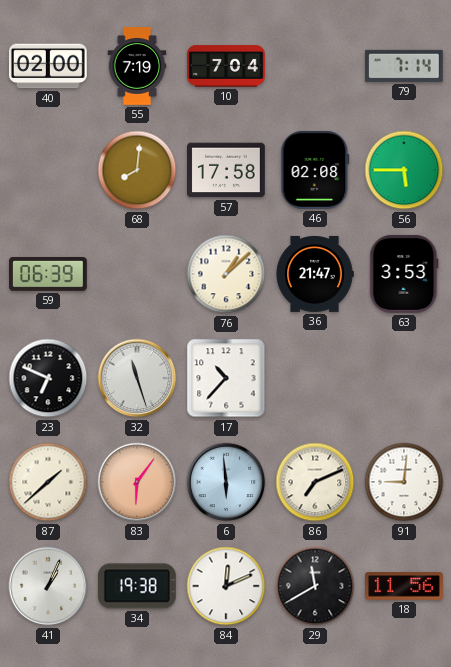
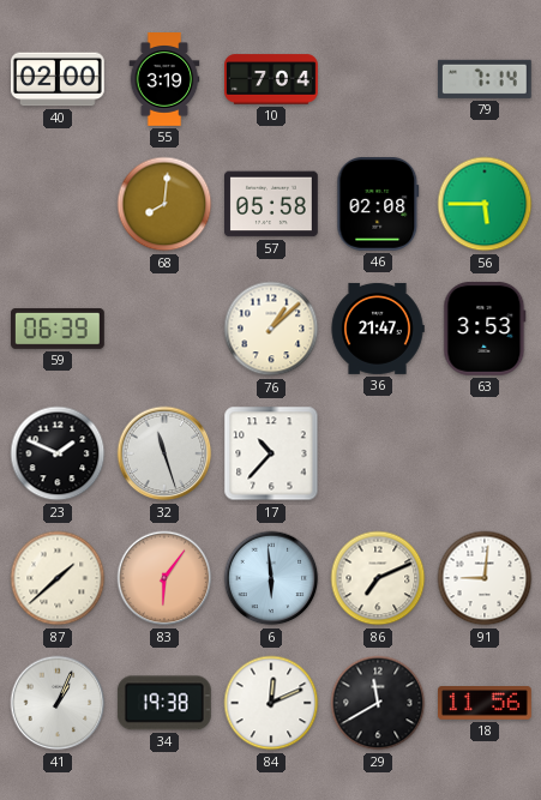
55: 7:19 -> 3:19
57: 17:58 -> 05:58
23: 6:49 -> 1:49
